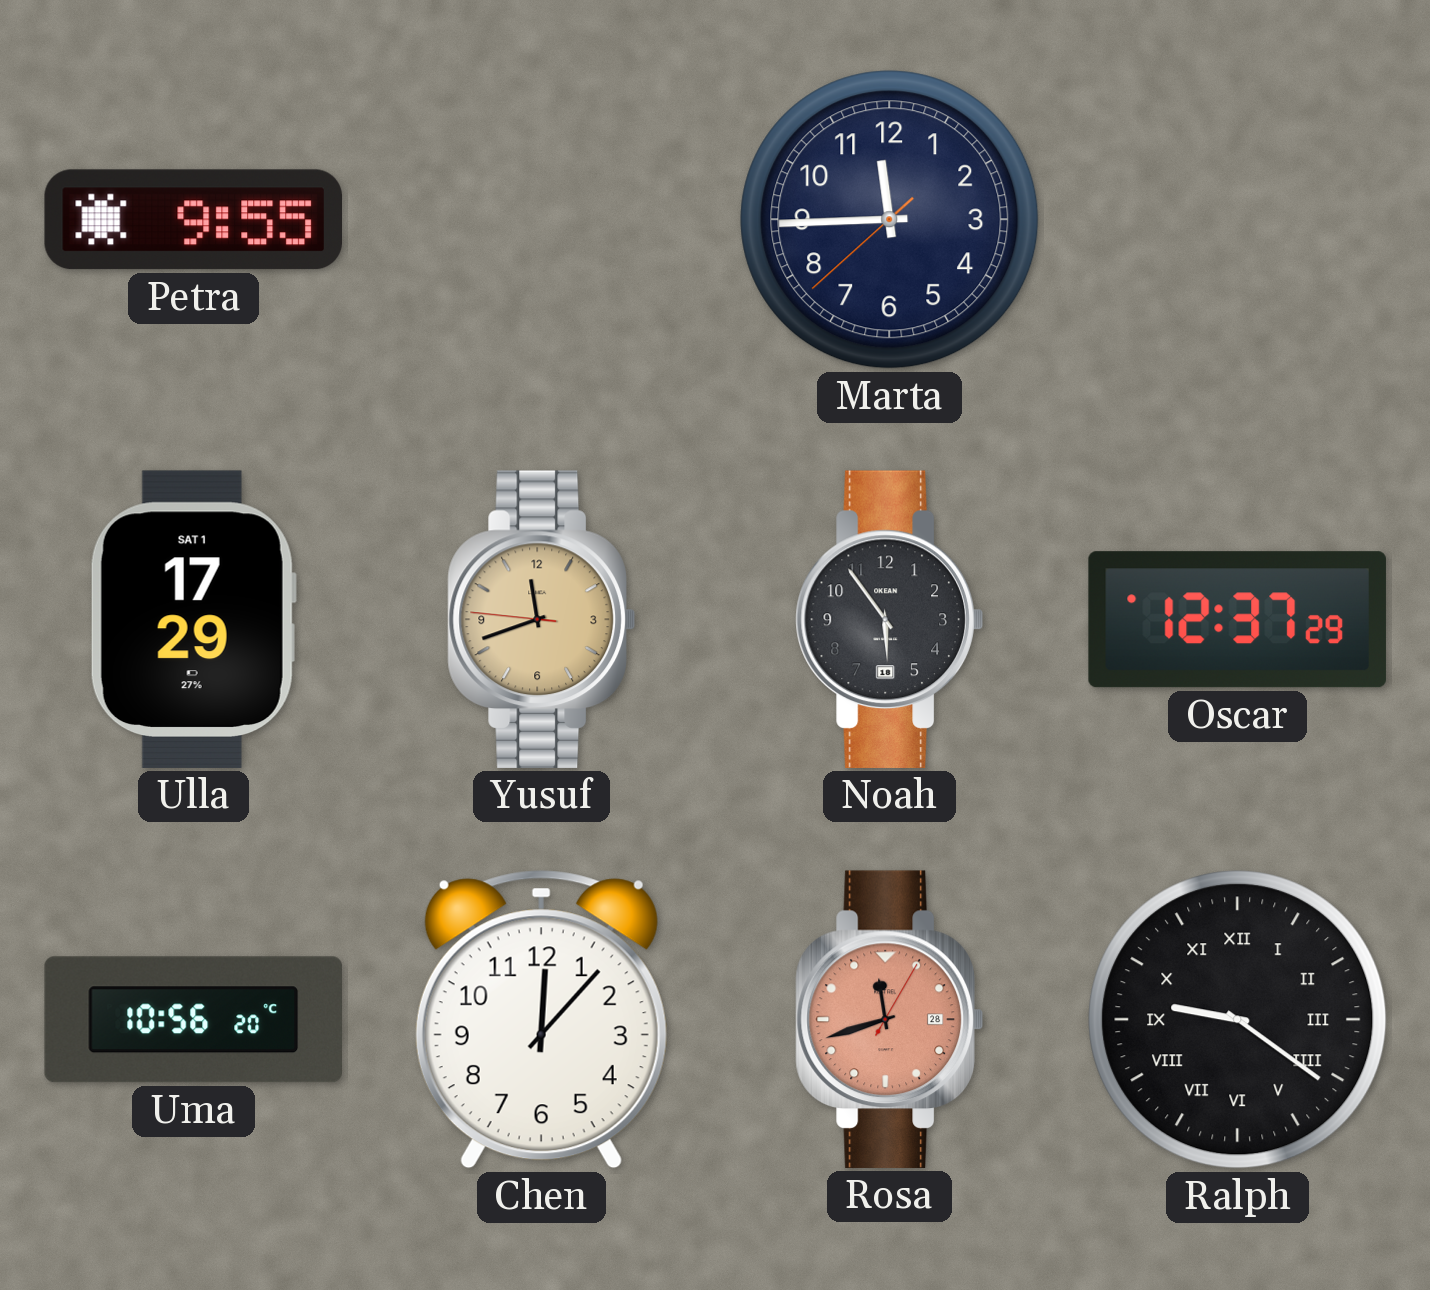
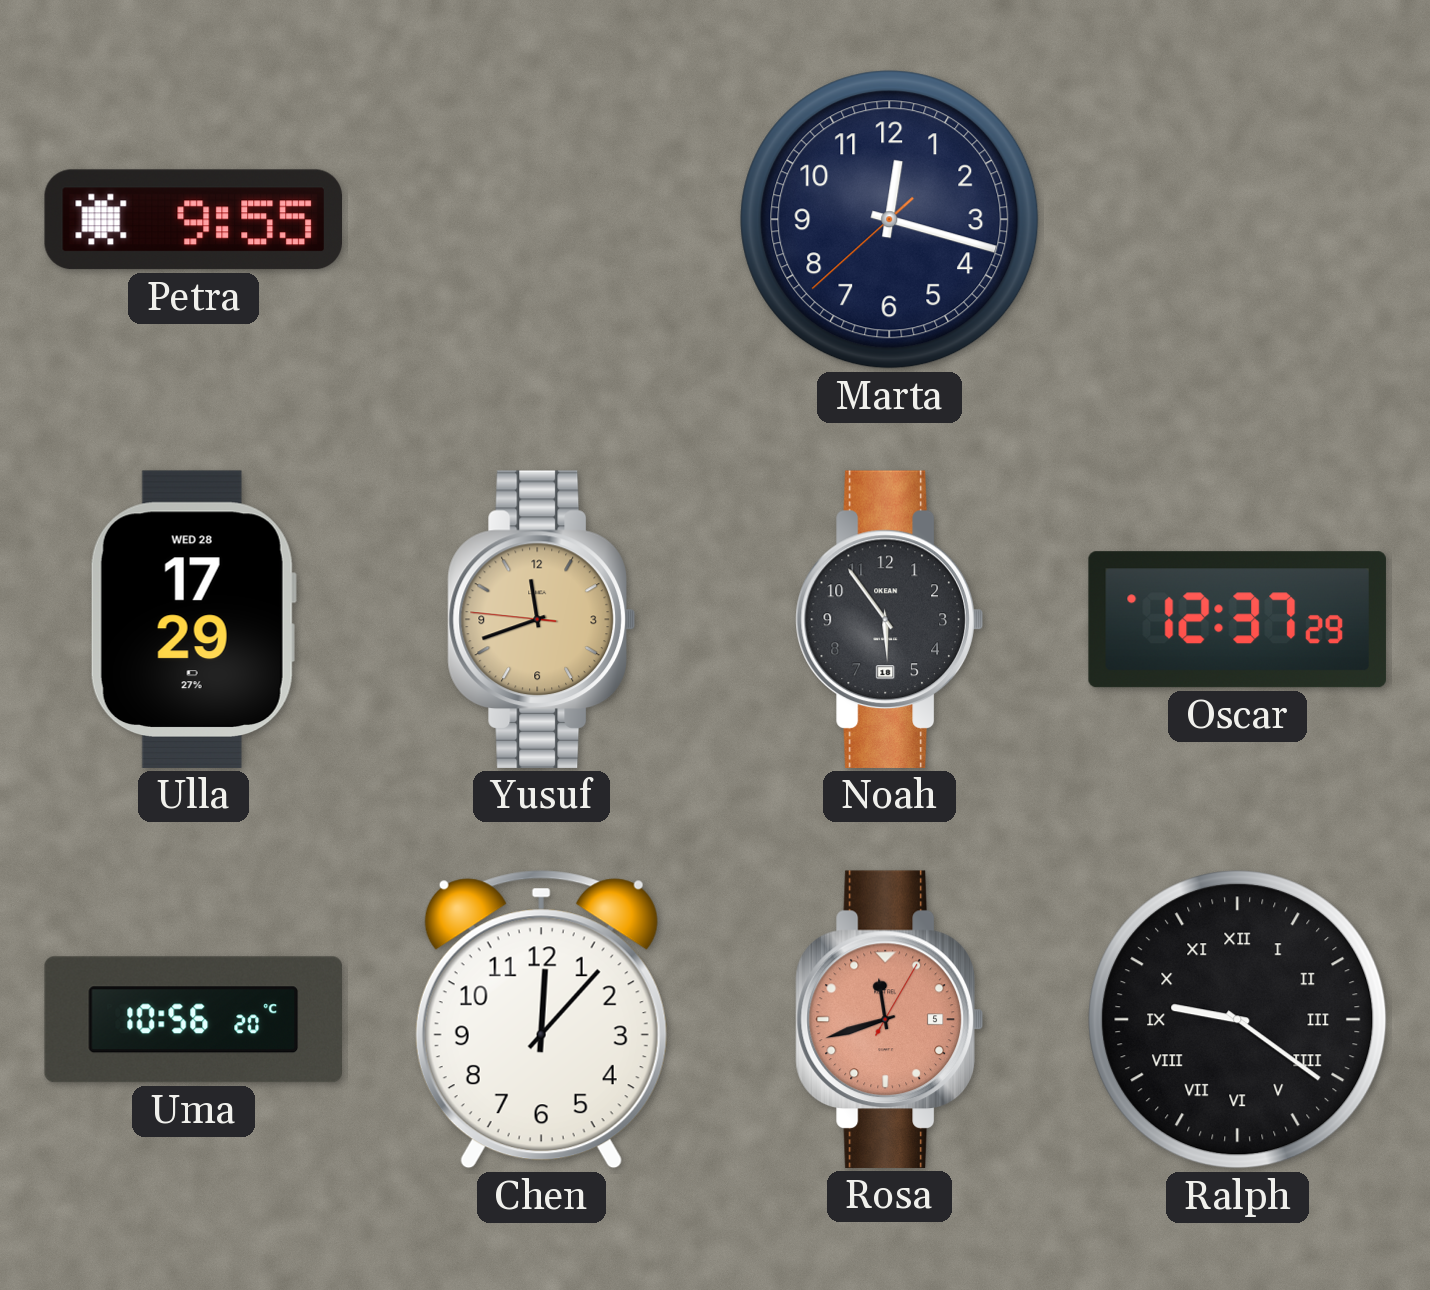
Marta: 11:44 -> 12:17
Ulla date: SAT 1 -> WED 28
Rosa date: 28 -> 5
